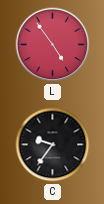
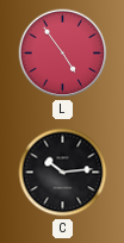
C: 9:36 -> 10:14
